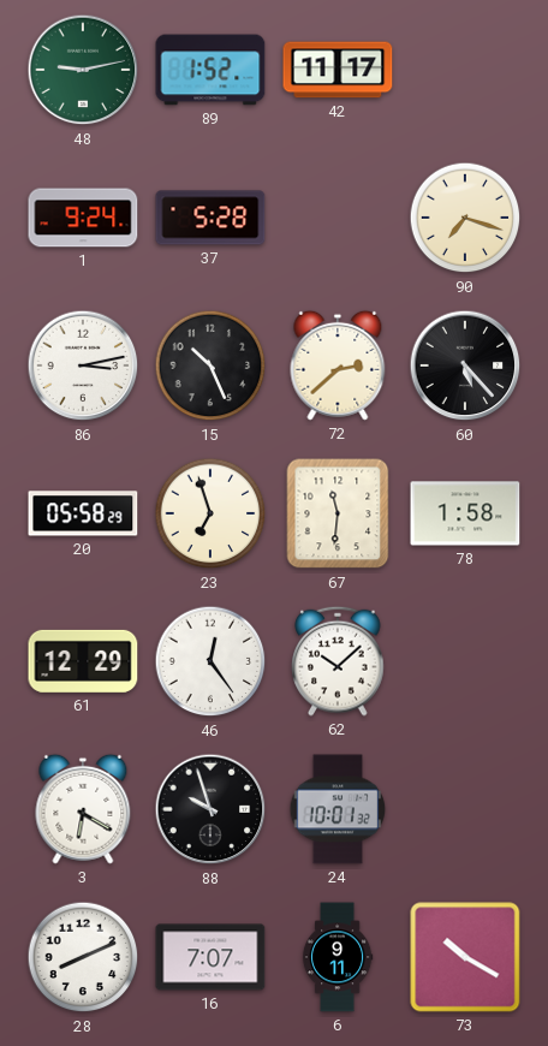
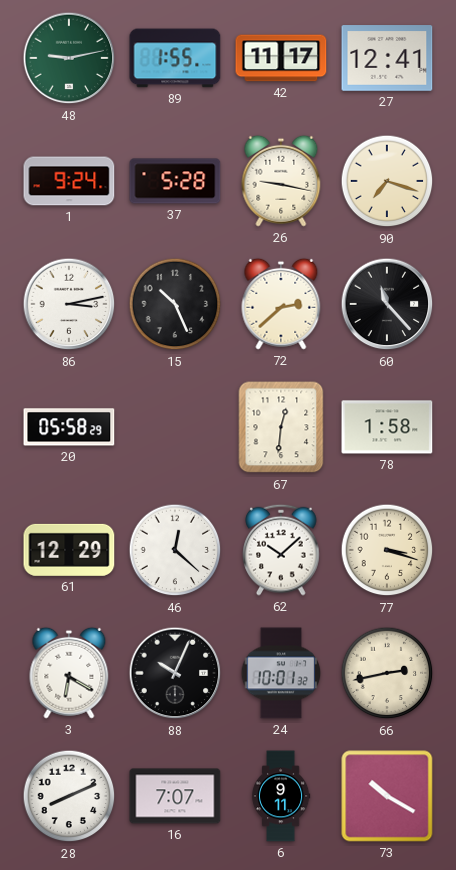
89: 1:52 -> 1:55
27: none -> 12:41
26: none -> 9:17
60: 5:23 -> 11:23
23: 6:57 -> none
67: 11:31 -> 12:31
46: 12:24 -> 12:22
77: none -> 3:18
88: 9:57 -> 10:04
66: none -> 2:43
